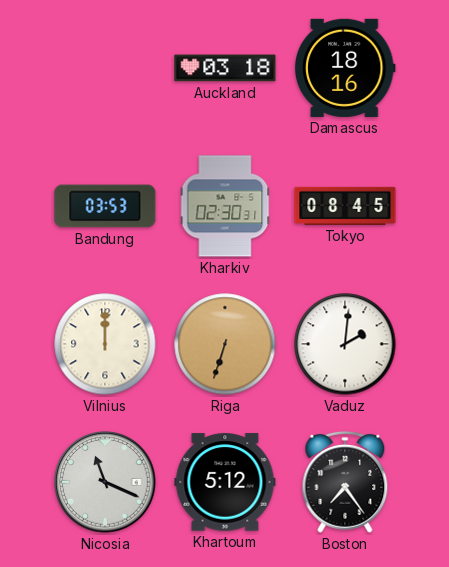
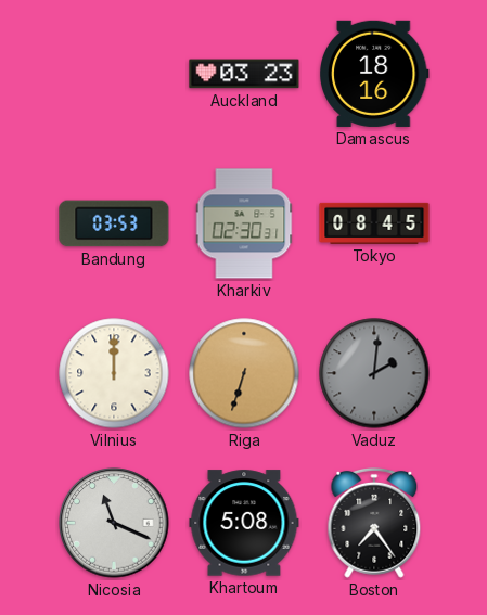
Auckland: 03:18 -> 03:23
Vaduz dial: white -> grey
Khartoum: 5:12 -> 5:08
